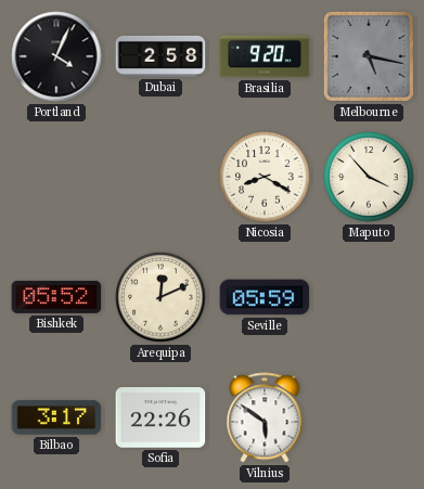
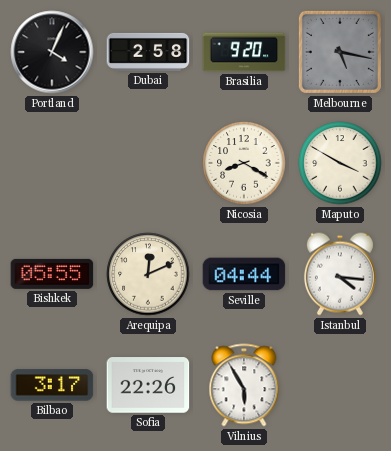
Maputo: 3:53 -> 3:50
Bishkek: 05:52 -> 05:55
Seville: 05:59 -> 04:44
Istanbul: none -> 4:16
Vilnius: 5:51 -> 5:55
